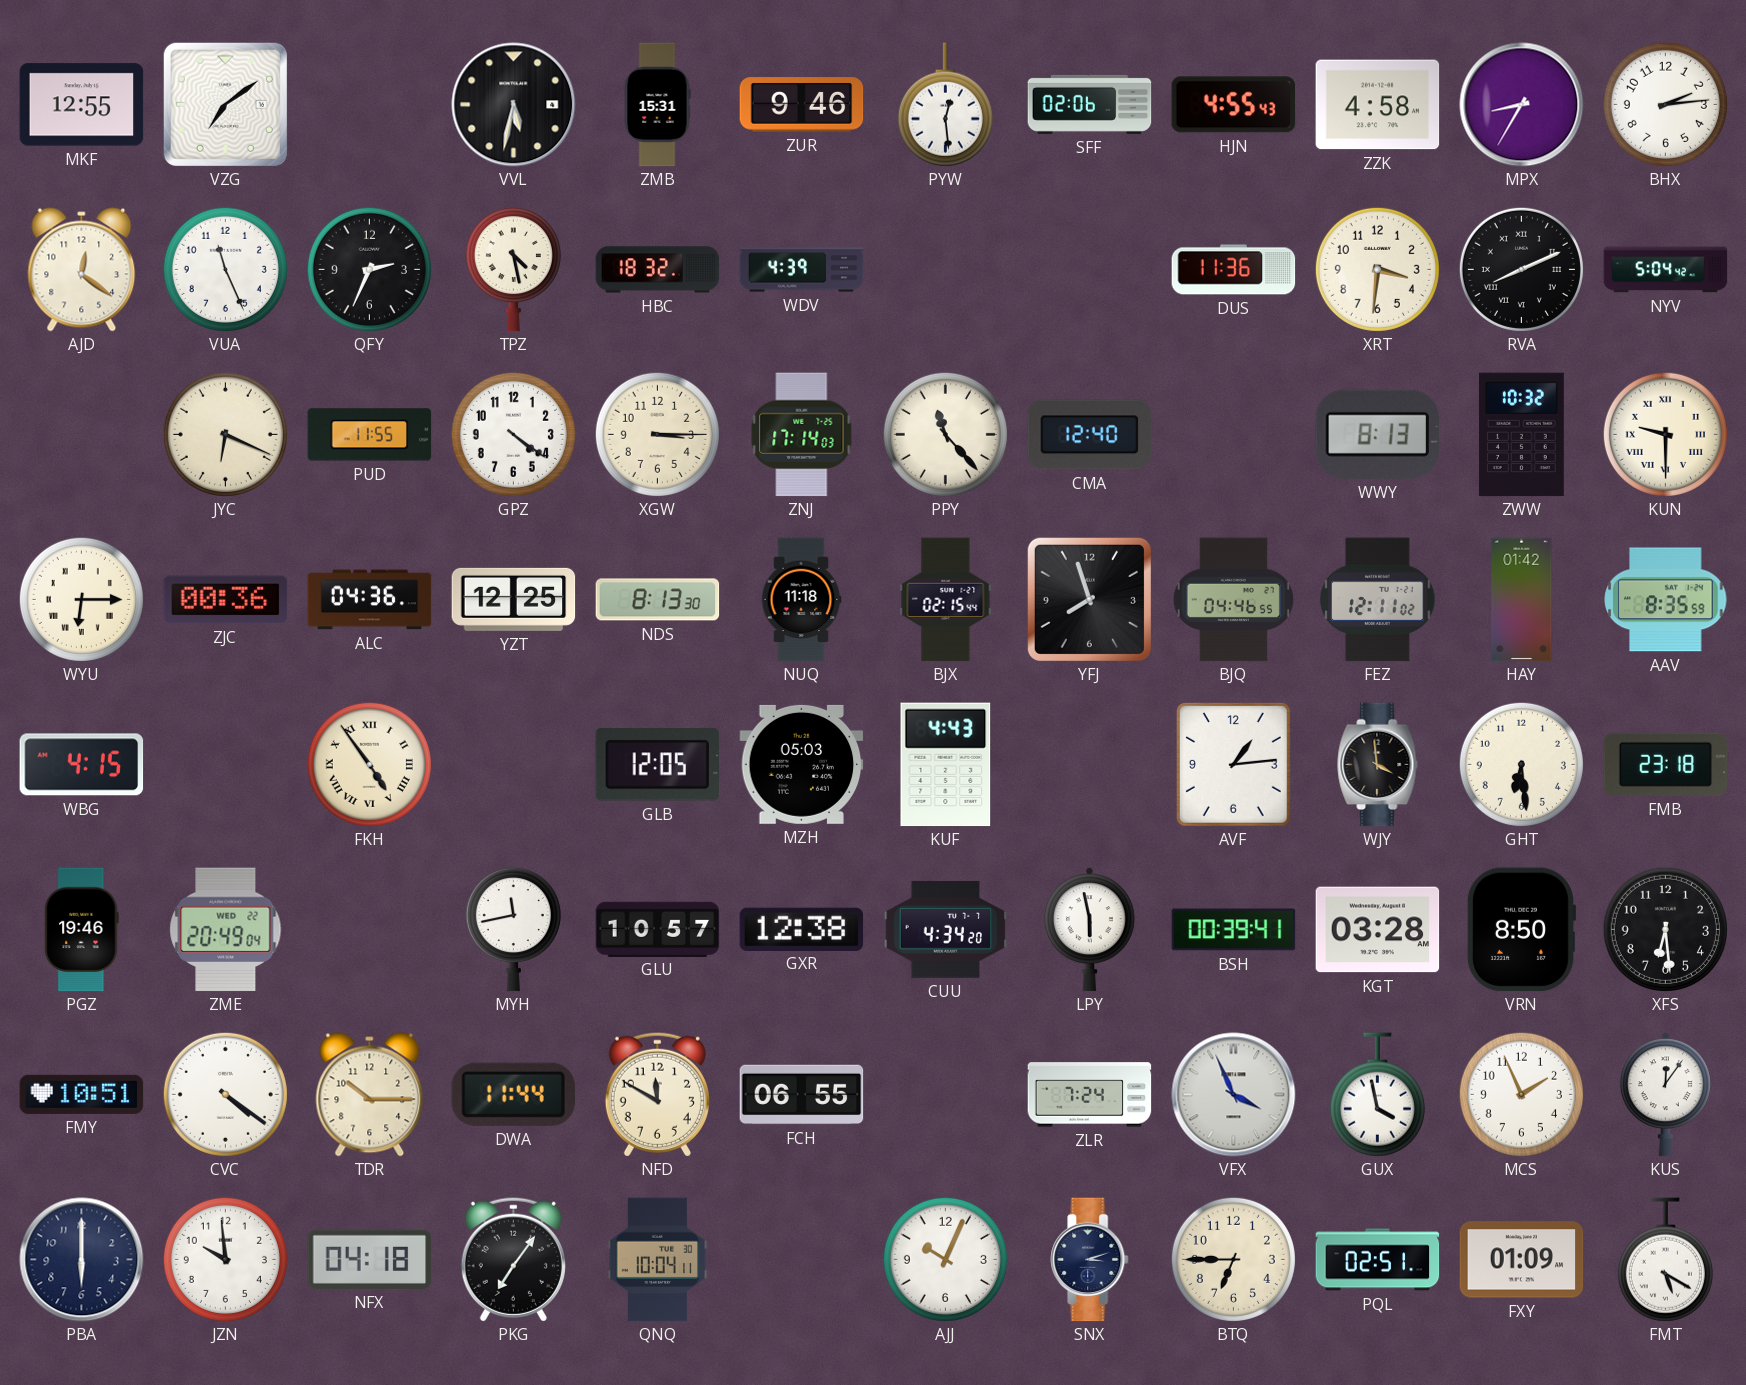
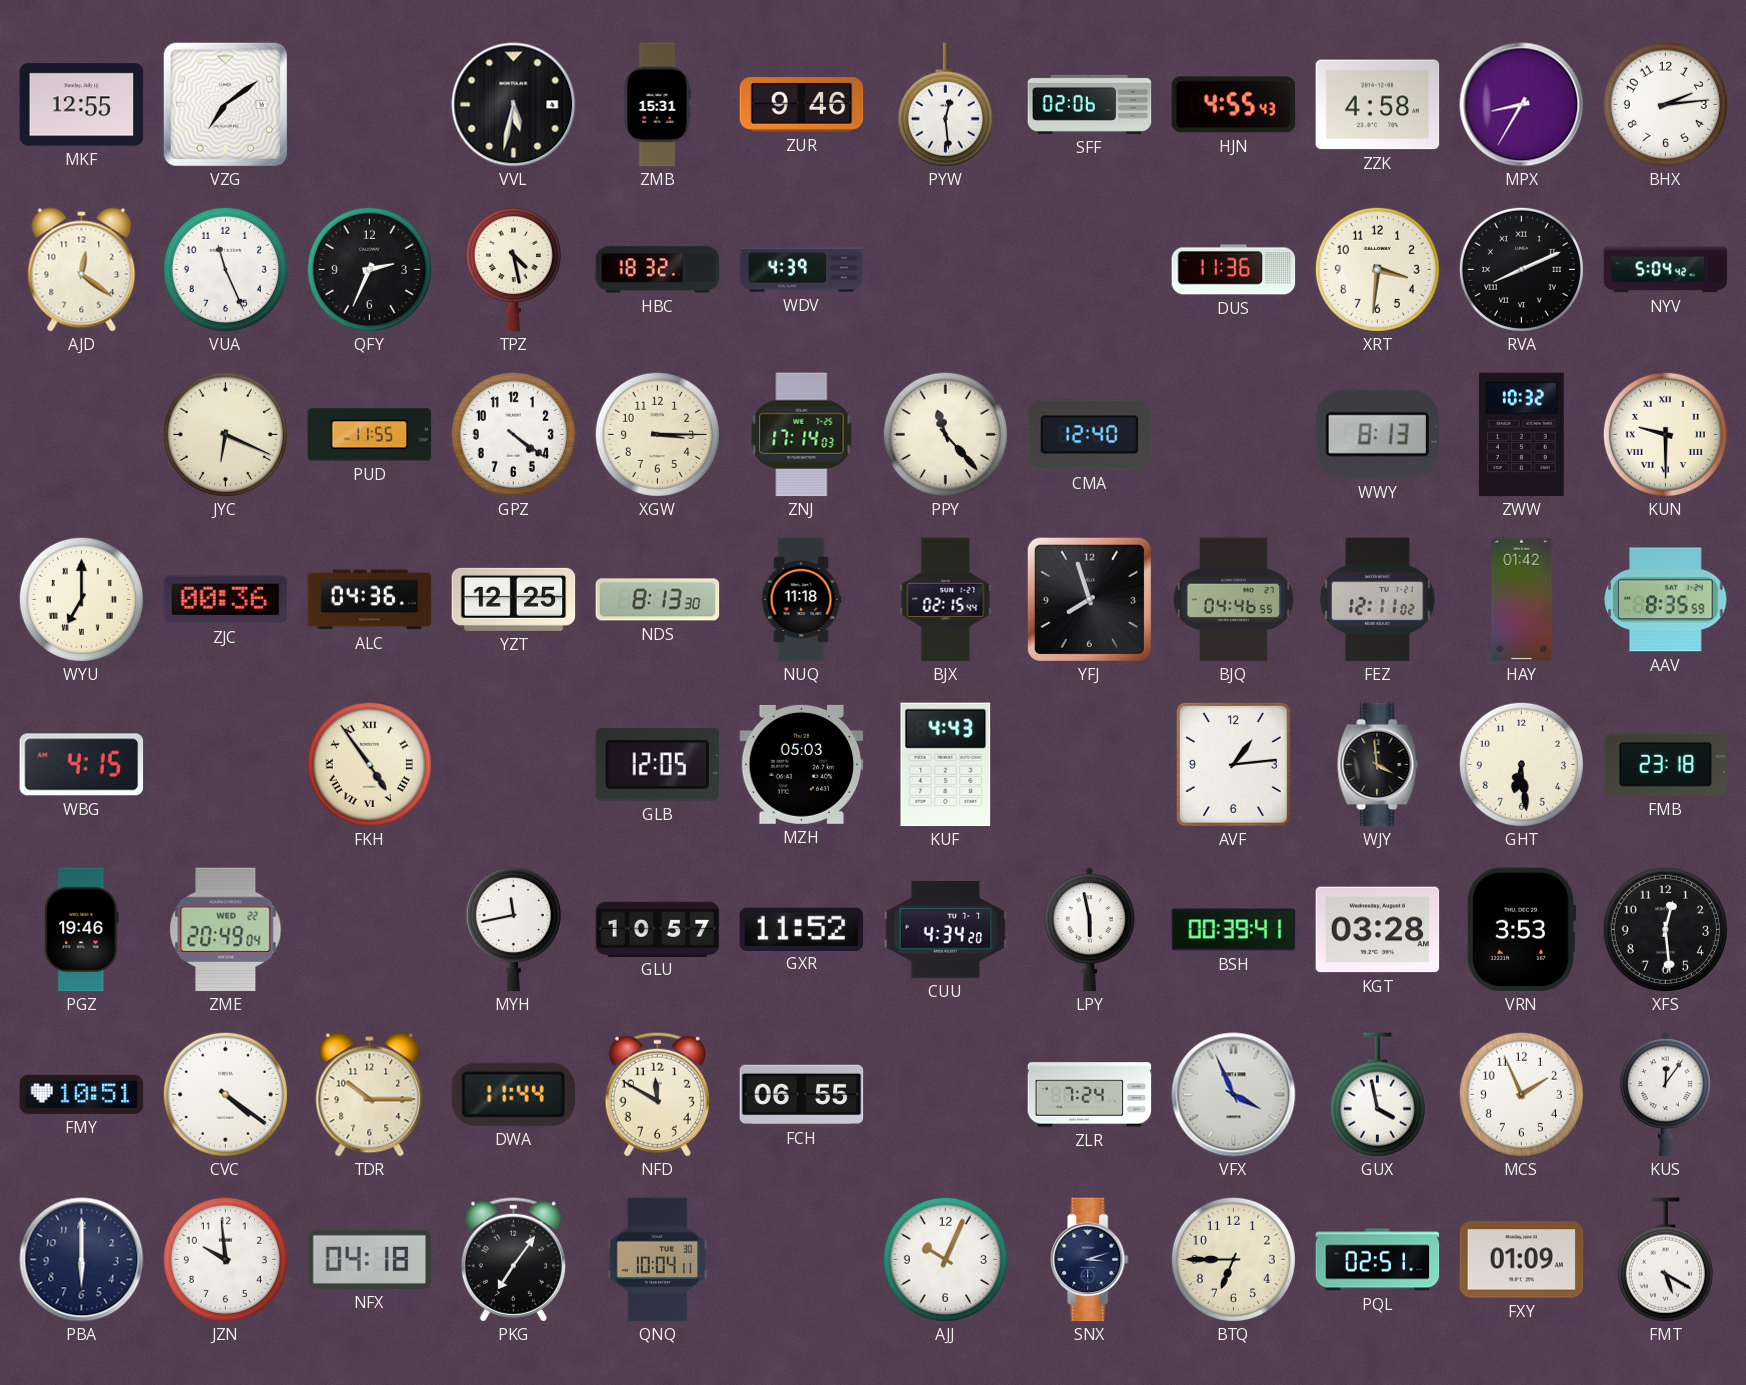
WYU: 6:15 -> 7:00
GXR: 12:38 -> 11:52
VRN: 8:50 -> 3:53
XFS: 6:29 -> 12:29
